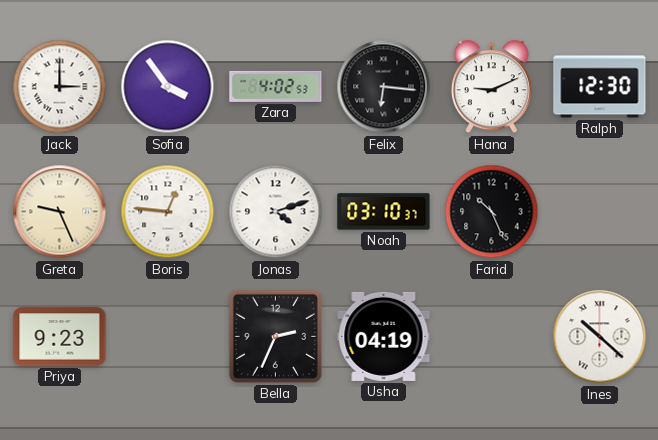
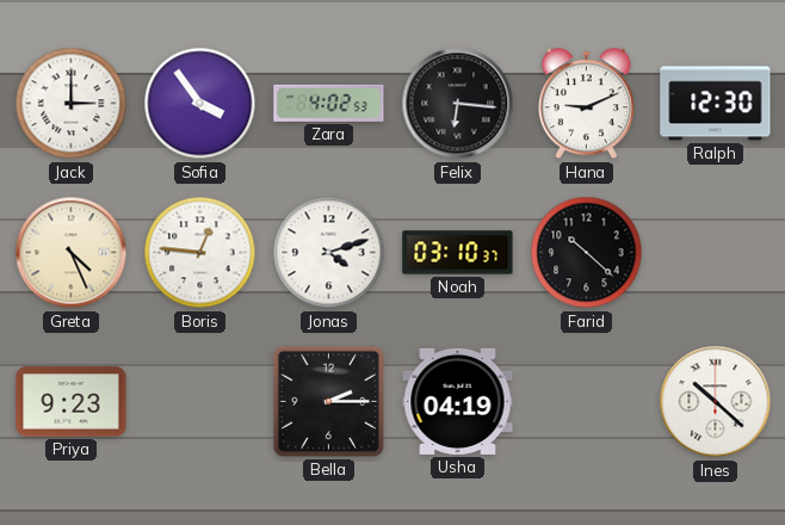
Greta: 9:26 -> 4:26
Farid: 10:26 -> 10:22
Bella: 2:34 -> 2:15
